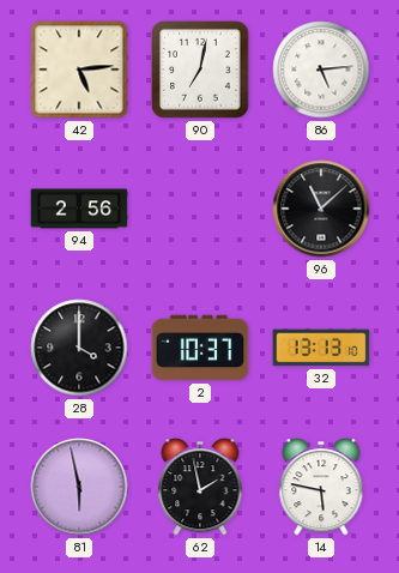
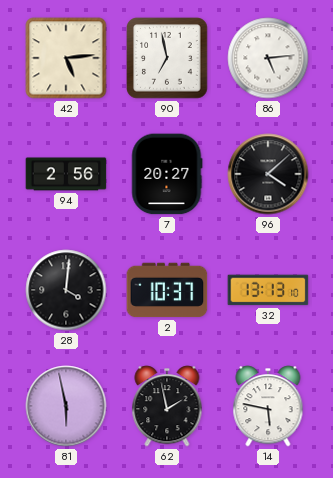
90: 7:02 -> 6:58
7: none -> 20:27
96: 11:08 -> 4:08
28: 4:00 -> 4:01
